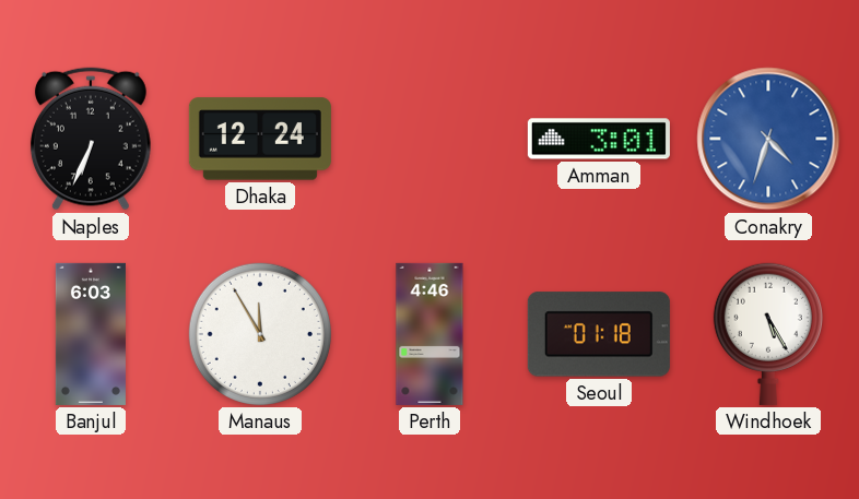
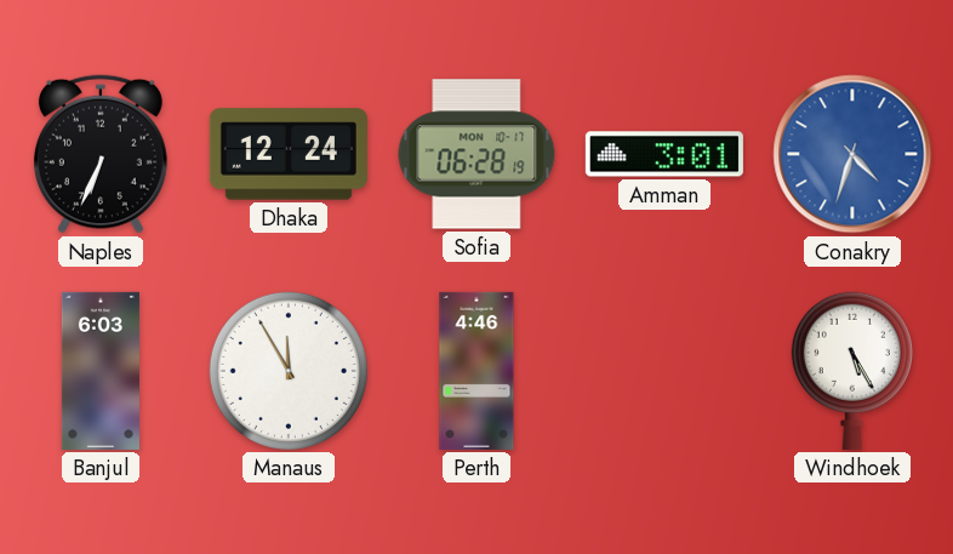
Sofia: none -> 06:28
Seoul: 01:18 -> none
